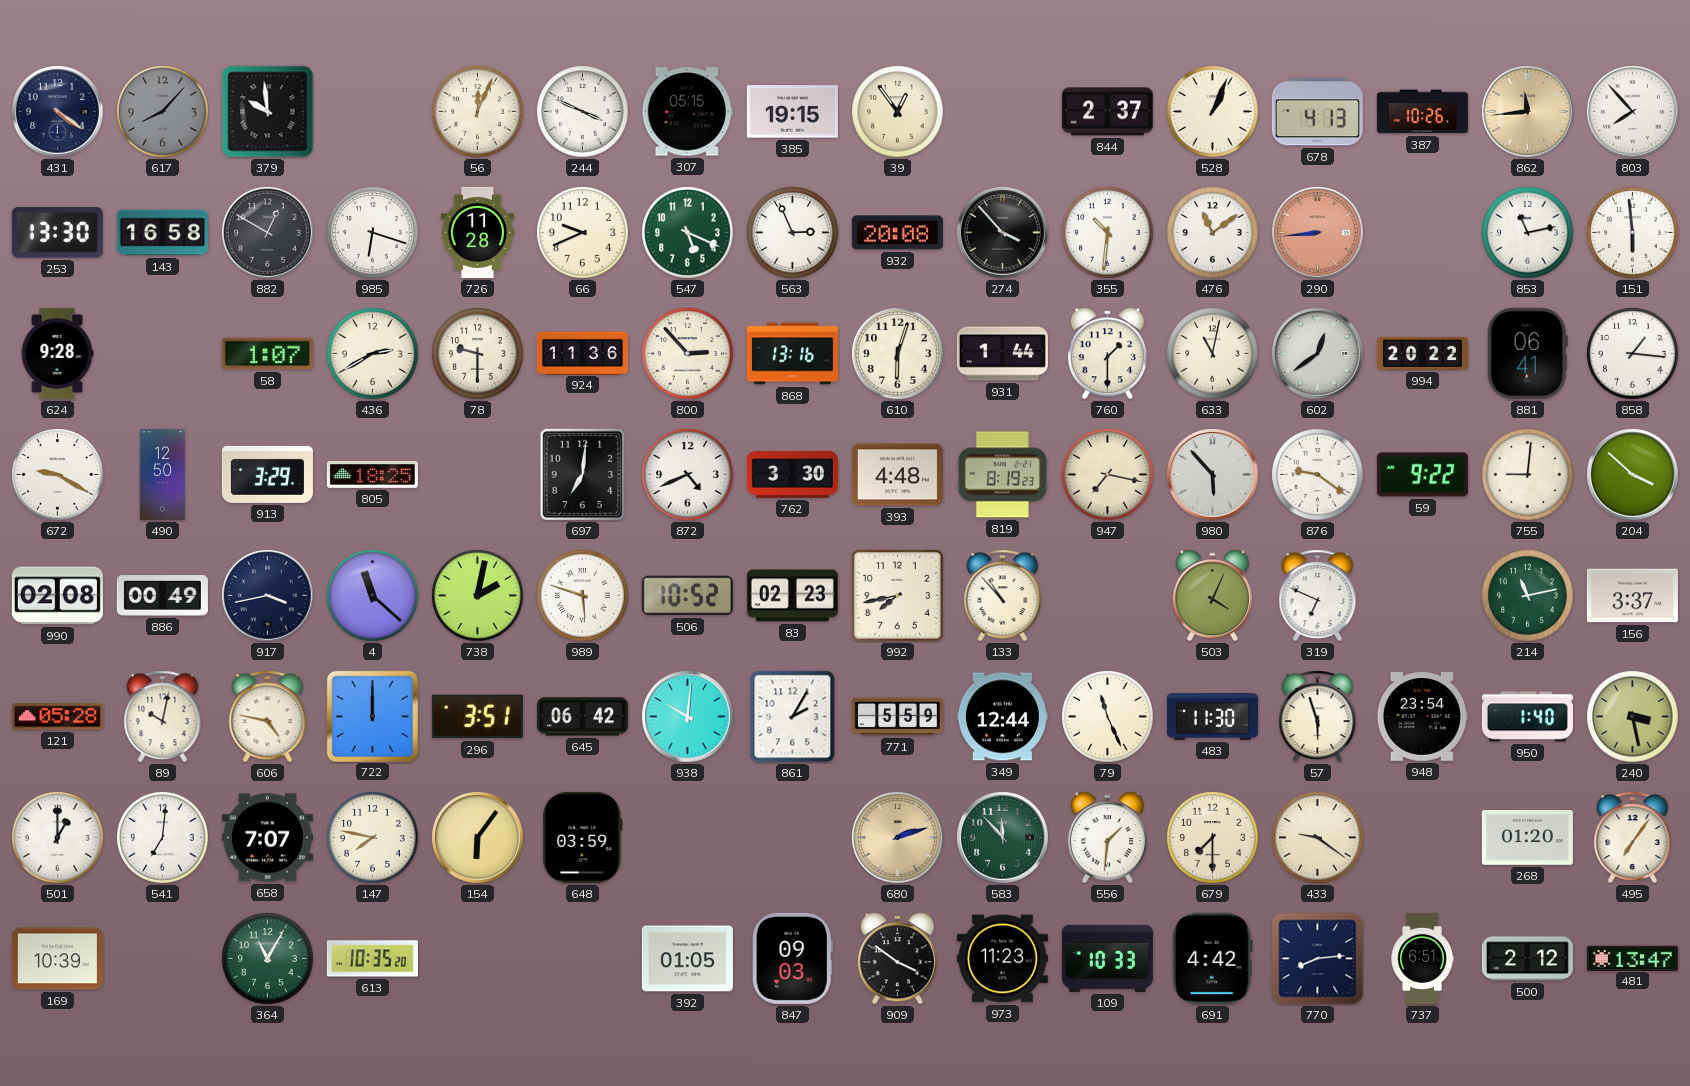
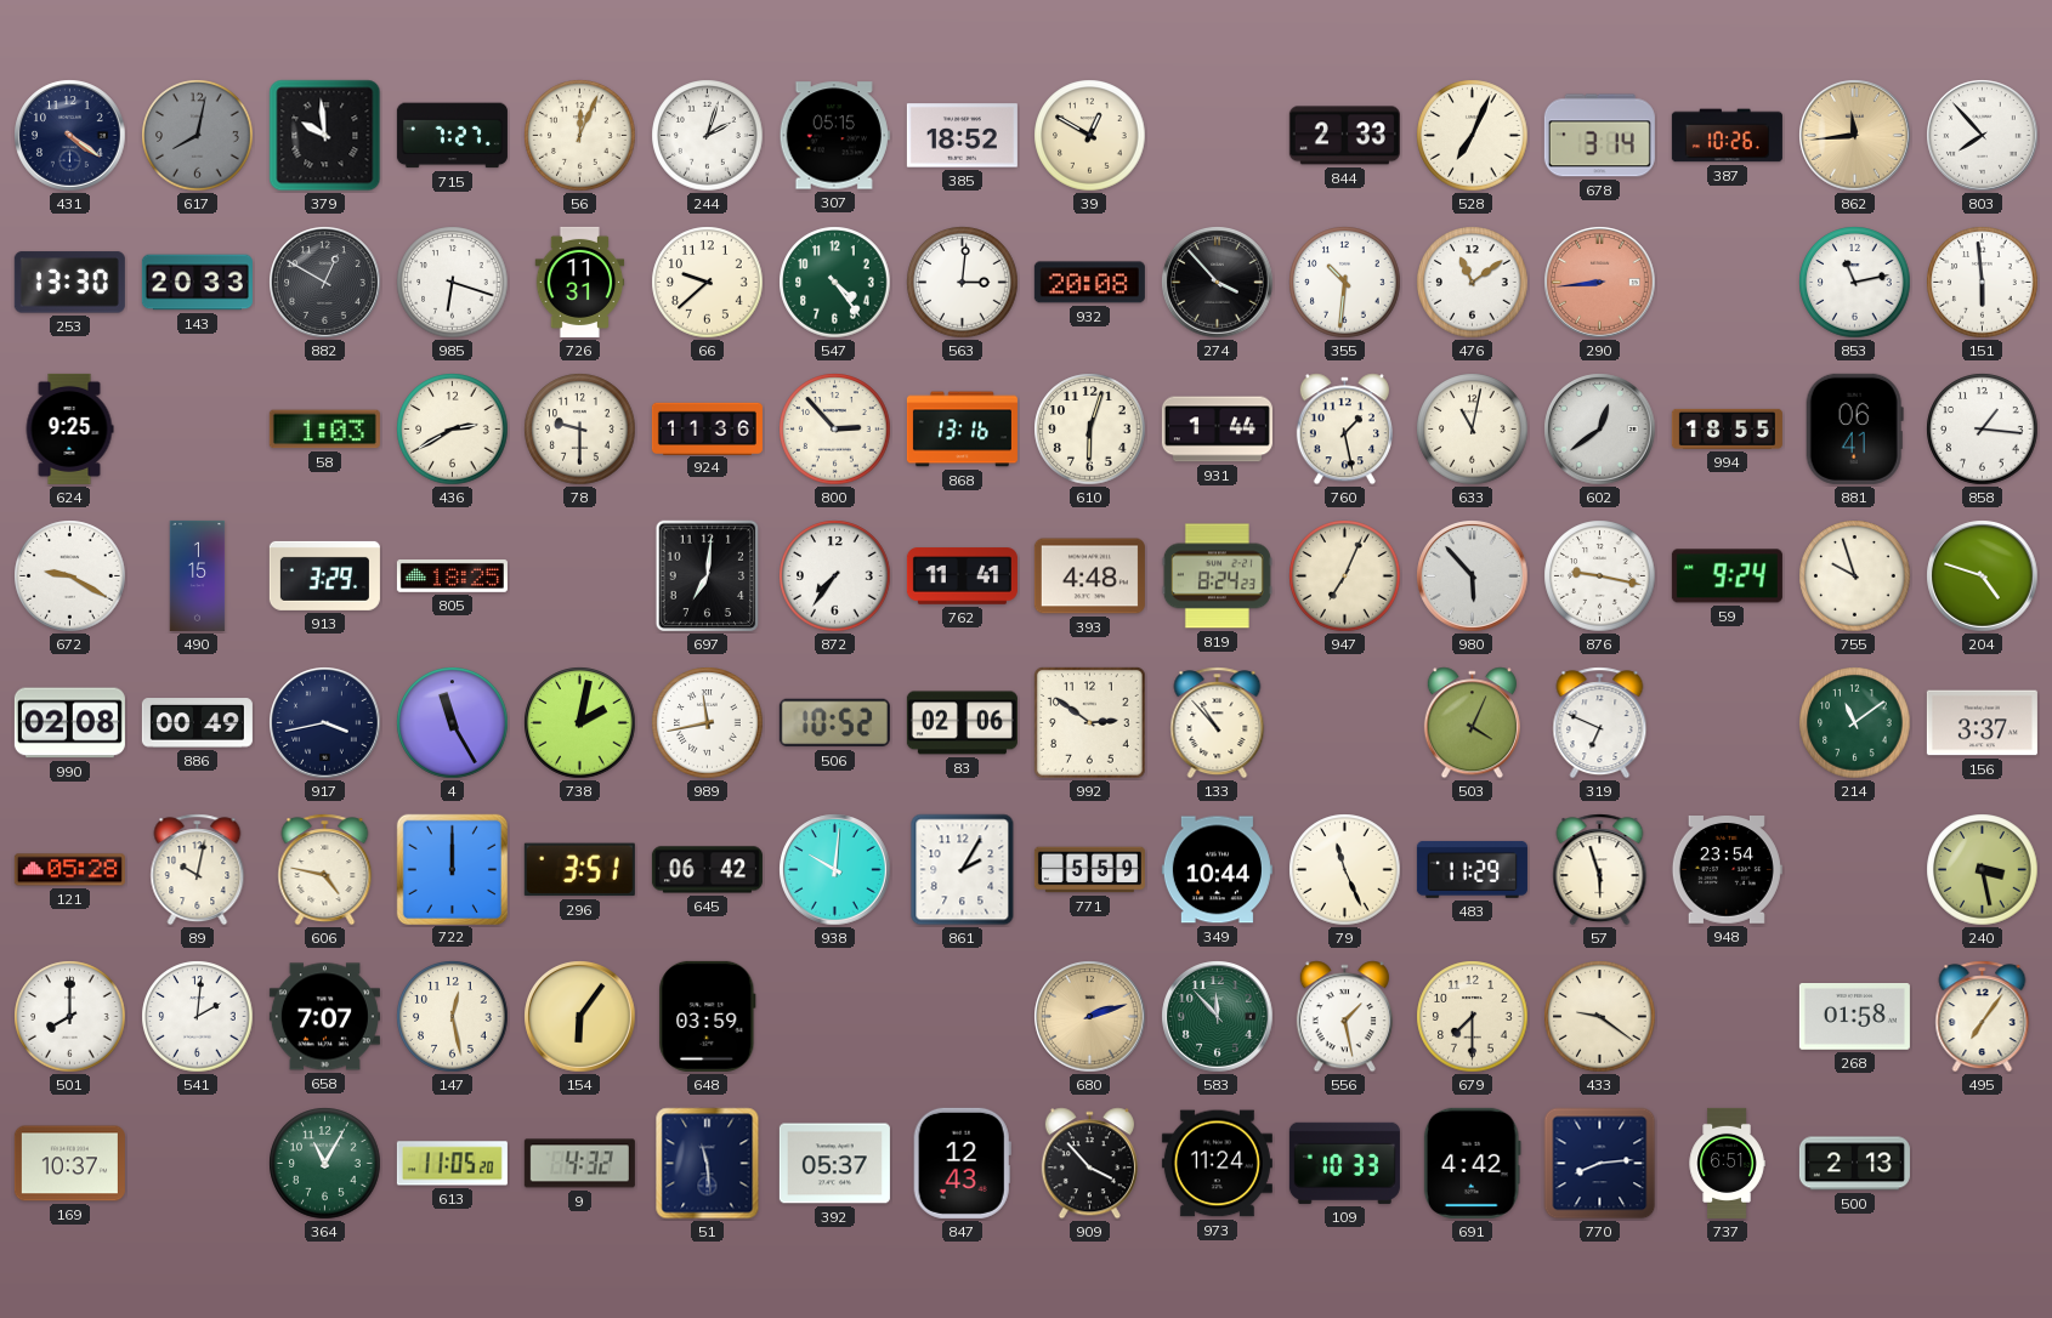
617: 8:07 -> 8:02
715: none -> 7:27
244: 3:49 -> 2:03
385: 19:15 -> 18:52
39: 12:54 -> 12:50
844: 2:37 -> 2:33
528: 1:04 -> 7:04
678: 4:13 -> 3:14
143: 16:58 -> 20:33
726: 11:28 -> 11:31
66: 9:41 -> 9:38
547: 5:19 -> 4:24
563: 2:56 -> 3:01
624: 9:28 -> 9:25
58: 1:07 -> 1:03
760: 1:30 -> 1:28
994: 20:22 -> 18:55
490: 12:50 -> 1:15
872: 4:41 -> 7:36
762: 3:30 -> 11:41
819: 8:19 -> 8:24
947: 7:17 -> 7:04
876: 9:21 -> 9:17
59: 9:22 -> 9:24
755: 9:01 -> 9:57
204: 3:52 -> 4:48
4: 11:22 -> 11:25
989: 5:48 -> 11:43
83: 02:23 -> 02:06
992: 7:43 -> 2:51
214: 11:13 -> 11:09
349: 12:44 -> 10:44
483: 11:30 -> 11:29
950: 1:40 -> none
501: 1:00 -> 8:00
541: 7:01 -> 2:01
147: 7:47 -> 12:28
556: 1:31 -> 1:28
268: 01:20 -> 01:58
169: 10:39 -> 10:37
613: 10:35 -> 11:05
9: none -> 4:32
51: none -> 11:29
392: 01:05 -> 05:37
847: 09:03 -> 12:43
909: 3:51 -> 3:53
973: 11:23 -> 11:24
500: 2:12 -> 2:13
481: 13:47 -> none
